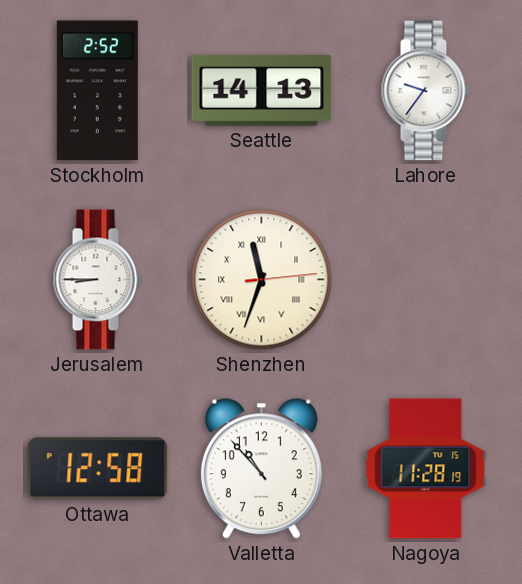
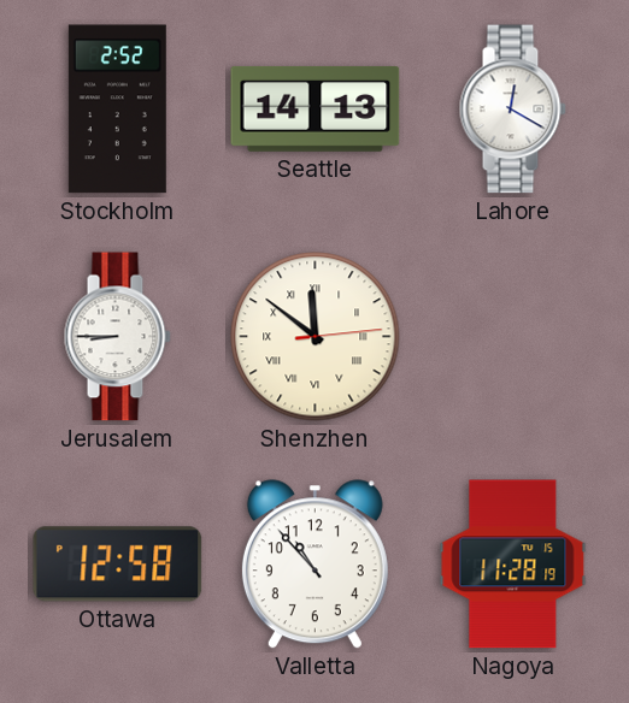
Lahore: 9:36 -> 12:20
Shenzhen: 11:33 -> 11:51
